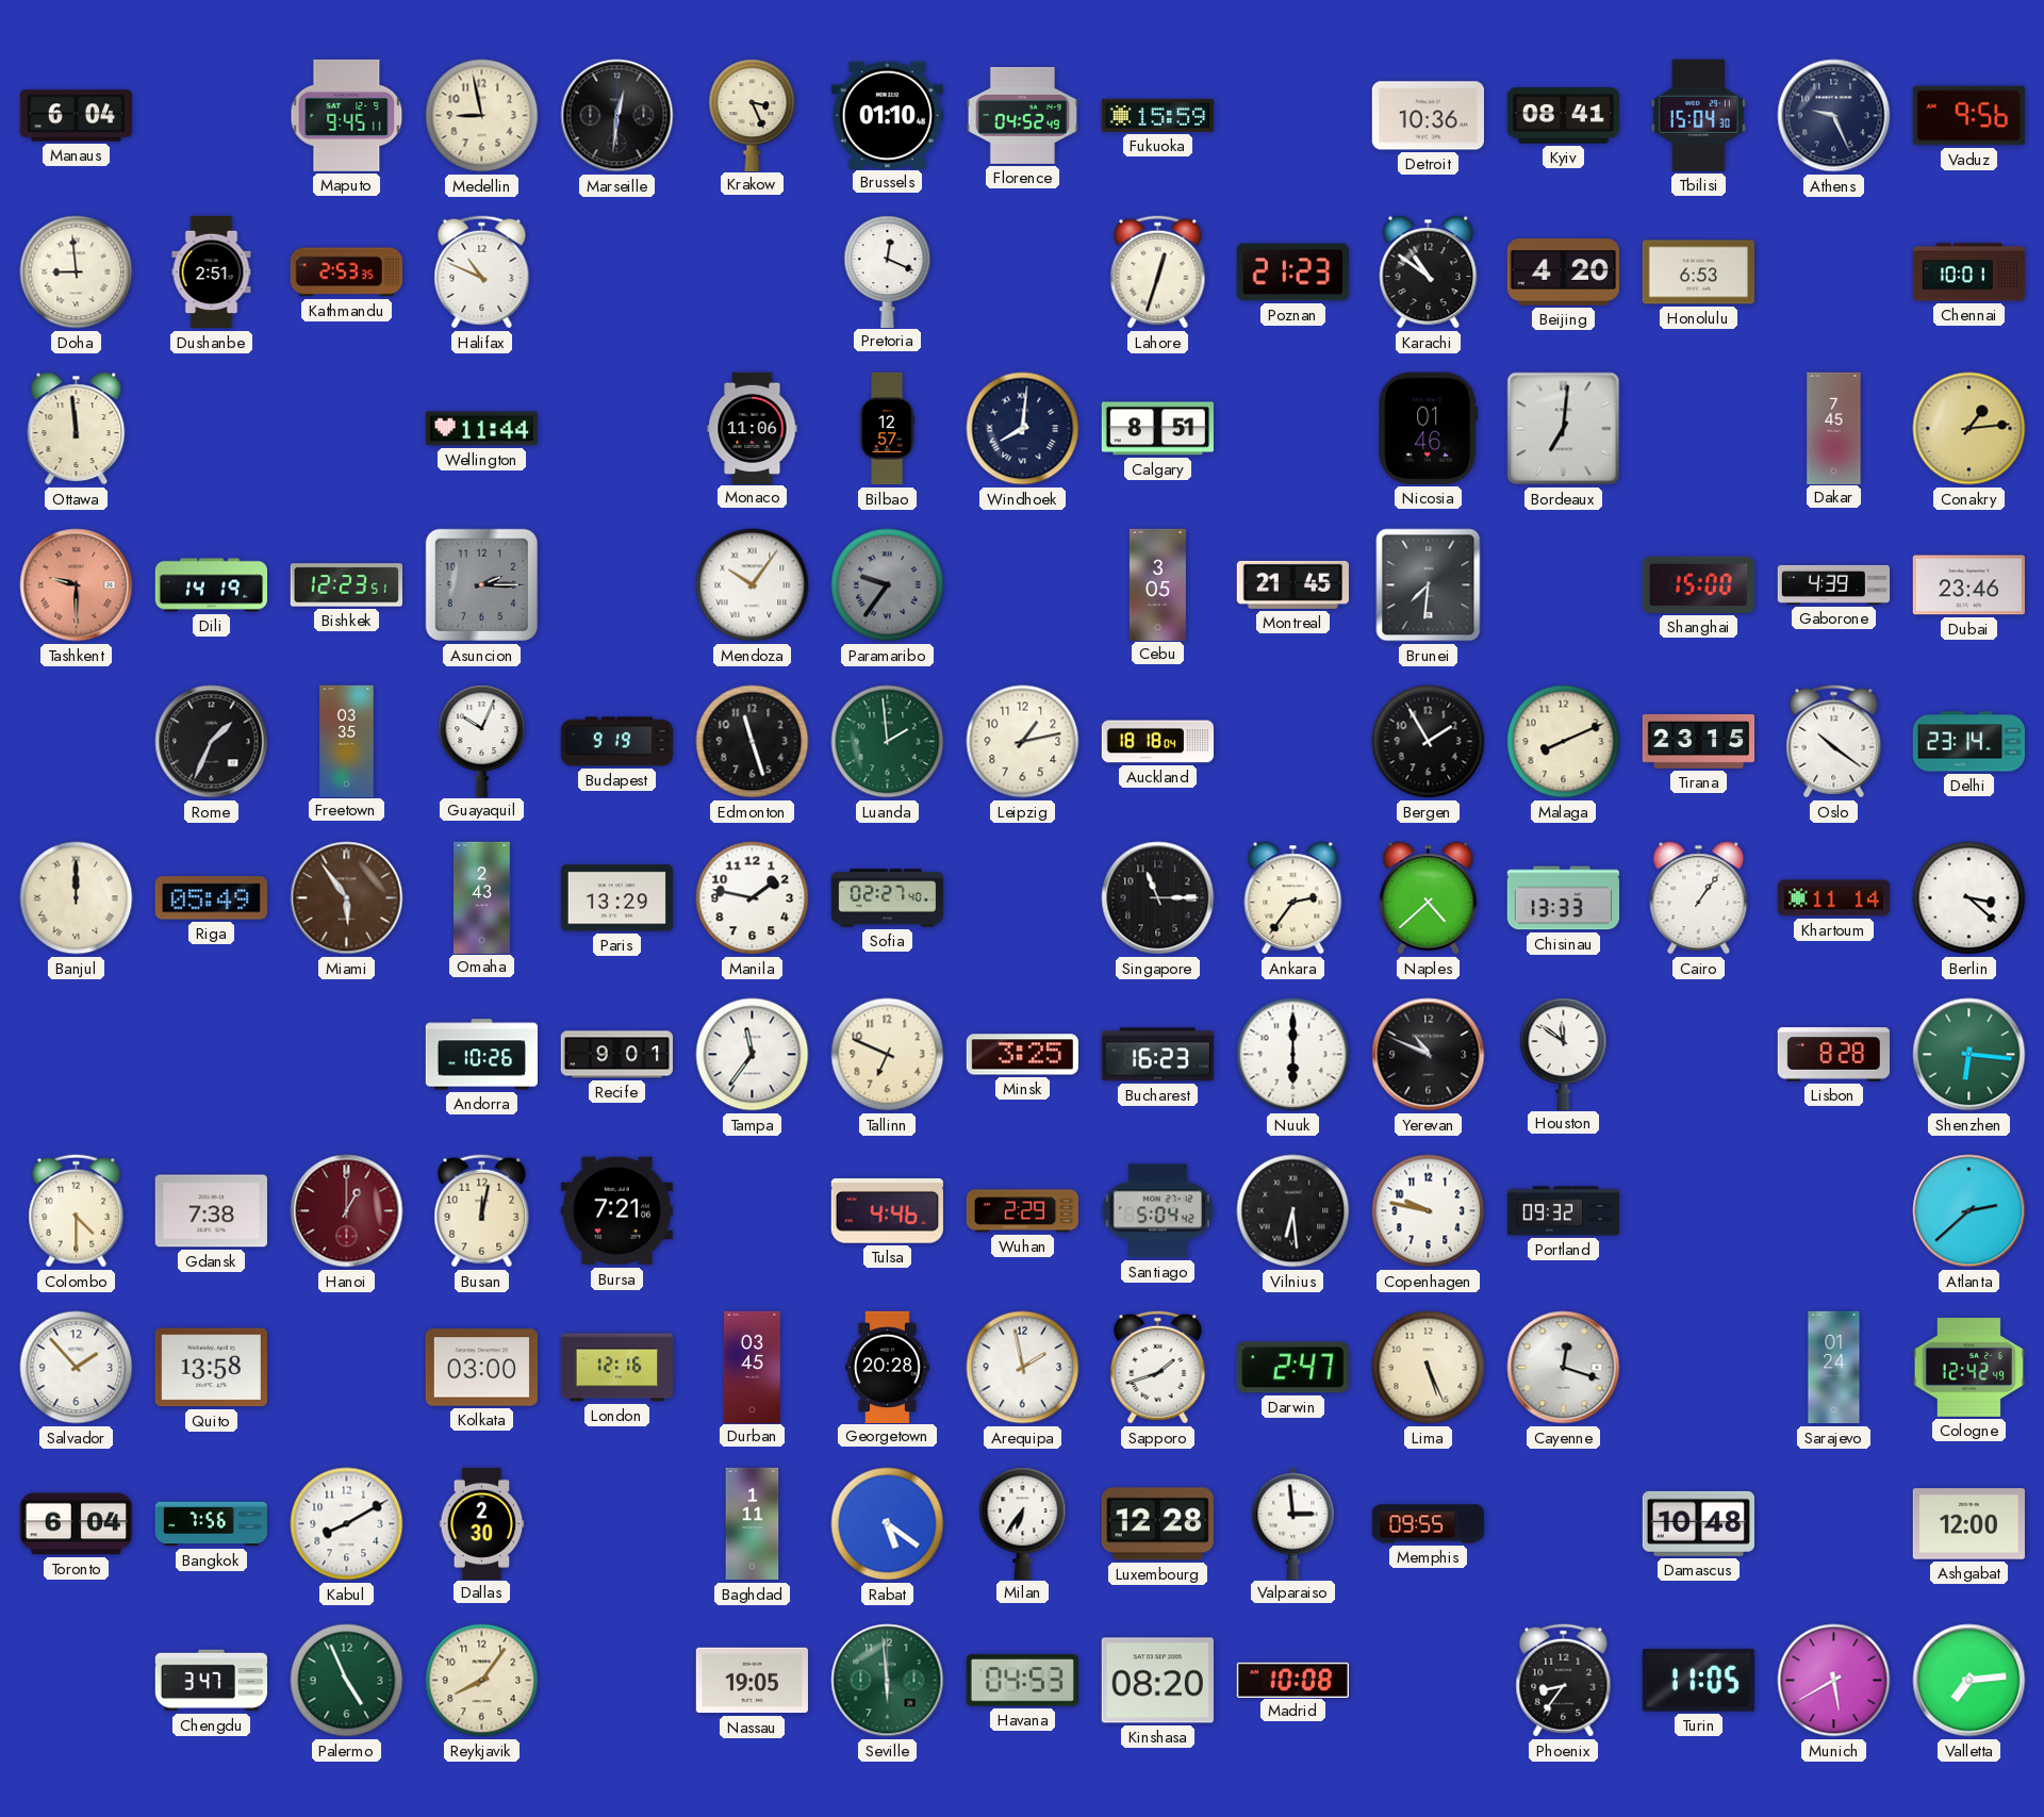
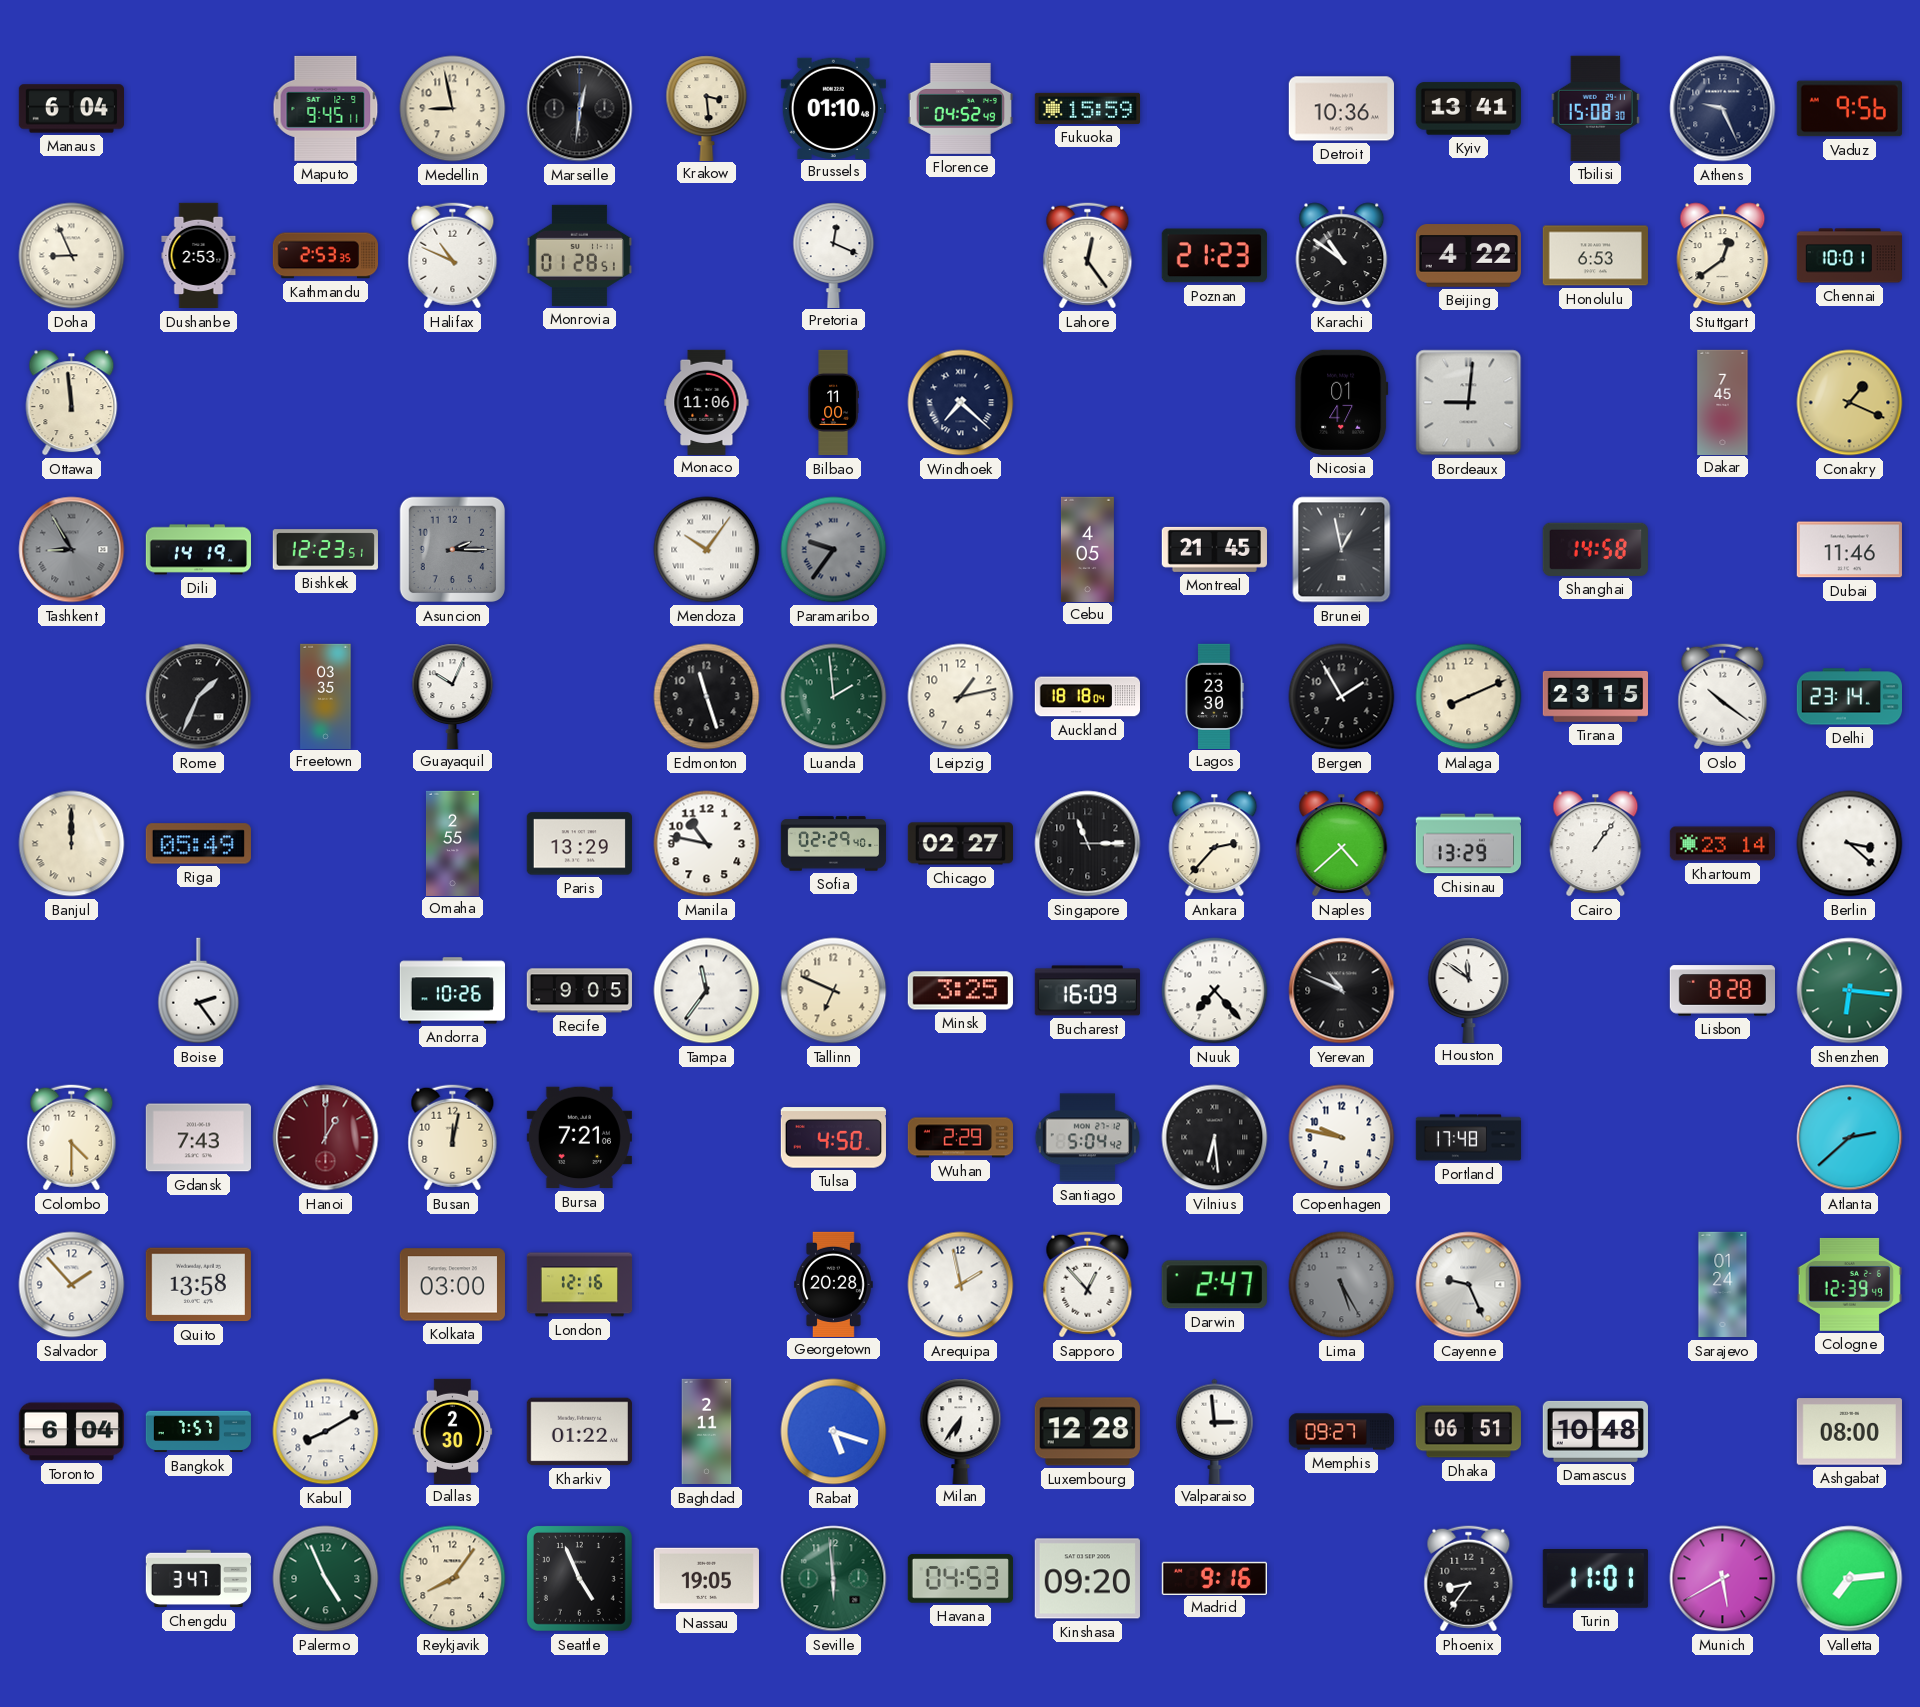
Krakow: 3:26 -> 3:29
Kyiv: 08:41 -> 13:41
Tbilisi: 15:04 -> 15:08
Doha: 8:59 -> 8:56
Dushanbe: 2:51 -> 2:53
Monrovia: none -> 01:28
Lahore: 12:33 -> 12:24
Beijing: 4:20 -> 4:22
Stuttgart: none -> 12:39
Wellington: 11:44 -> none
Bilbao: 12:57 -> 11:00
Windhoek: 8:01 -> 7:22
Calgary: 8:51 -> none
Nicosia: 01:46 -> 01:47
Bordeaux: 7:01 -> 9:01
Conakry: 1:14 -> 1:19
Tashkent: 9:30 -> 8:55
Tashkent dial: salmon -> grey
Cebu: 3:05 -> 4:05
Brunei: 7:31 -> 12:58
Shanghai: 15:00 -> 14:58
Gaborone: 4:39 -> none
Dubai: 23:46 -> 11:46
Budapest: 9:19 -> none
Lagos: none -> 23:30
Miami: 5:54 -> none
Omaha: 2:43 -> 2:55
Manila: 1:47 -> 10:47
Sofia: 02:27 -> 02:29
Chicago: none -> 02:27
Ankara: 2:36 -> 2:37
Chisinau: 13:33 -> 13:29
Khartoum: 11:14 -> 23:14
Boise: none -> 2:24
Recife: 9:01 -> 9:05
Bucharest: 16:23 -> 16:09
Nuuk: 6:00 -> 7:23
Gdansk: 7:38 -> 7:43
Tulsa: 4:46 -> 4:50
Portland: 09:32 -> 17:48
Durban: 03:45 -> none
Sapporo: 1:42 -> 12:53
Lima: 5:26 -> 5:25
Lima dial: cream -> grey
Cayenne: 12:18 -> 9:26
Cologne: 12:42 -> 12:39
Bangkok: 7:56 -> 7:57
Kharkiv: none -> 01:22
Baghdad: 1:11 -> 2:11
Rabat: 5:21 -> 5:18
Memphis: 09:55 -> 09:27
Dhaka: none -> 06:51
Ashgabat: 12:00 -> 08:00
Seattle: none -> 4:56
Kinshasa: 08:20 -> 09:20
Madrid: 10:08 -> 9:16
Turin: 11:05 -> 11:01
